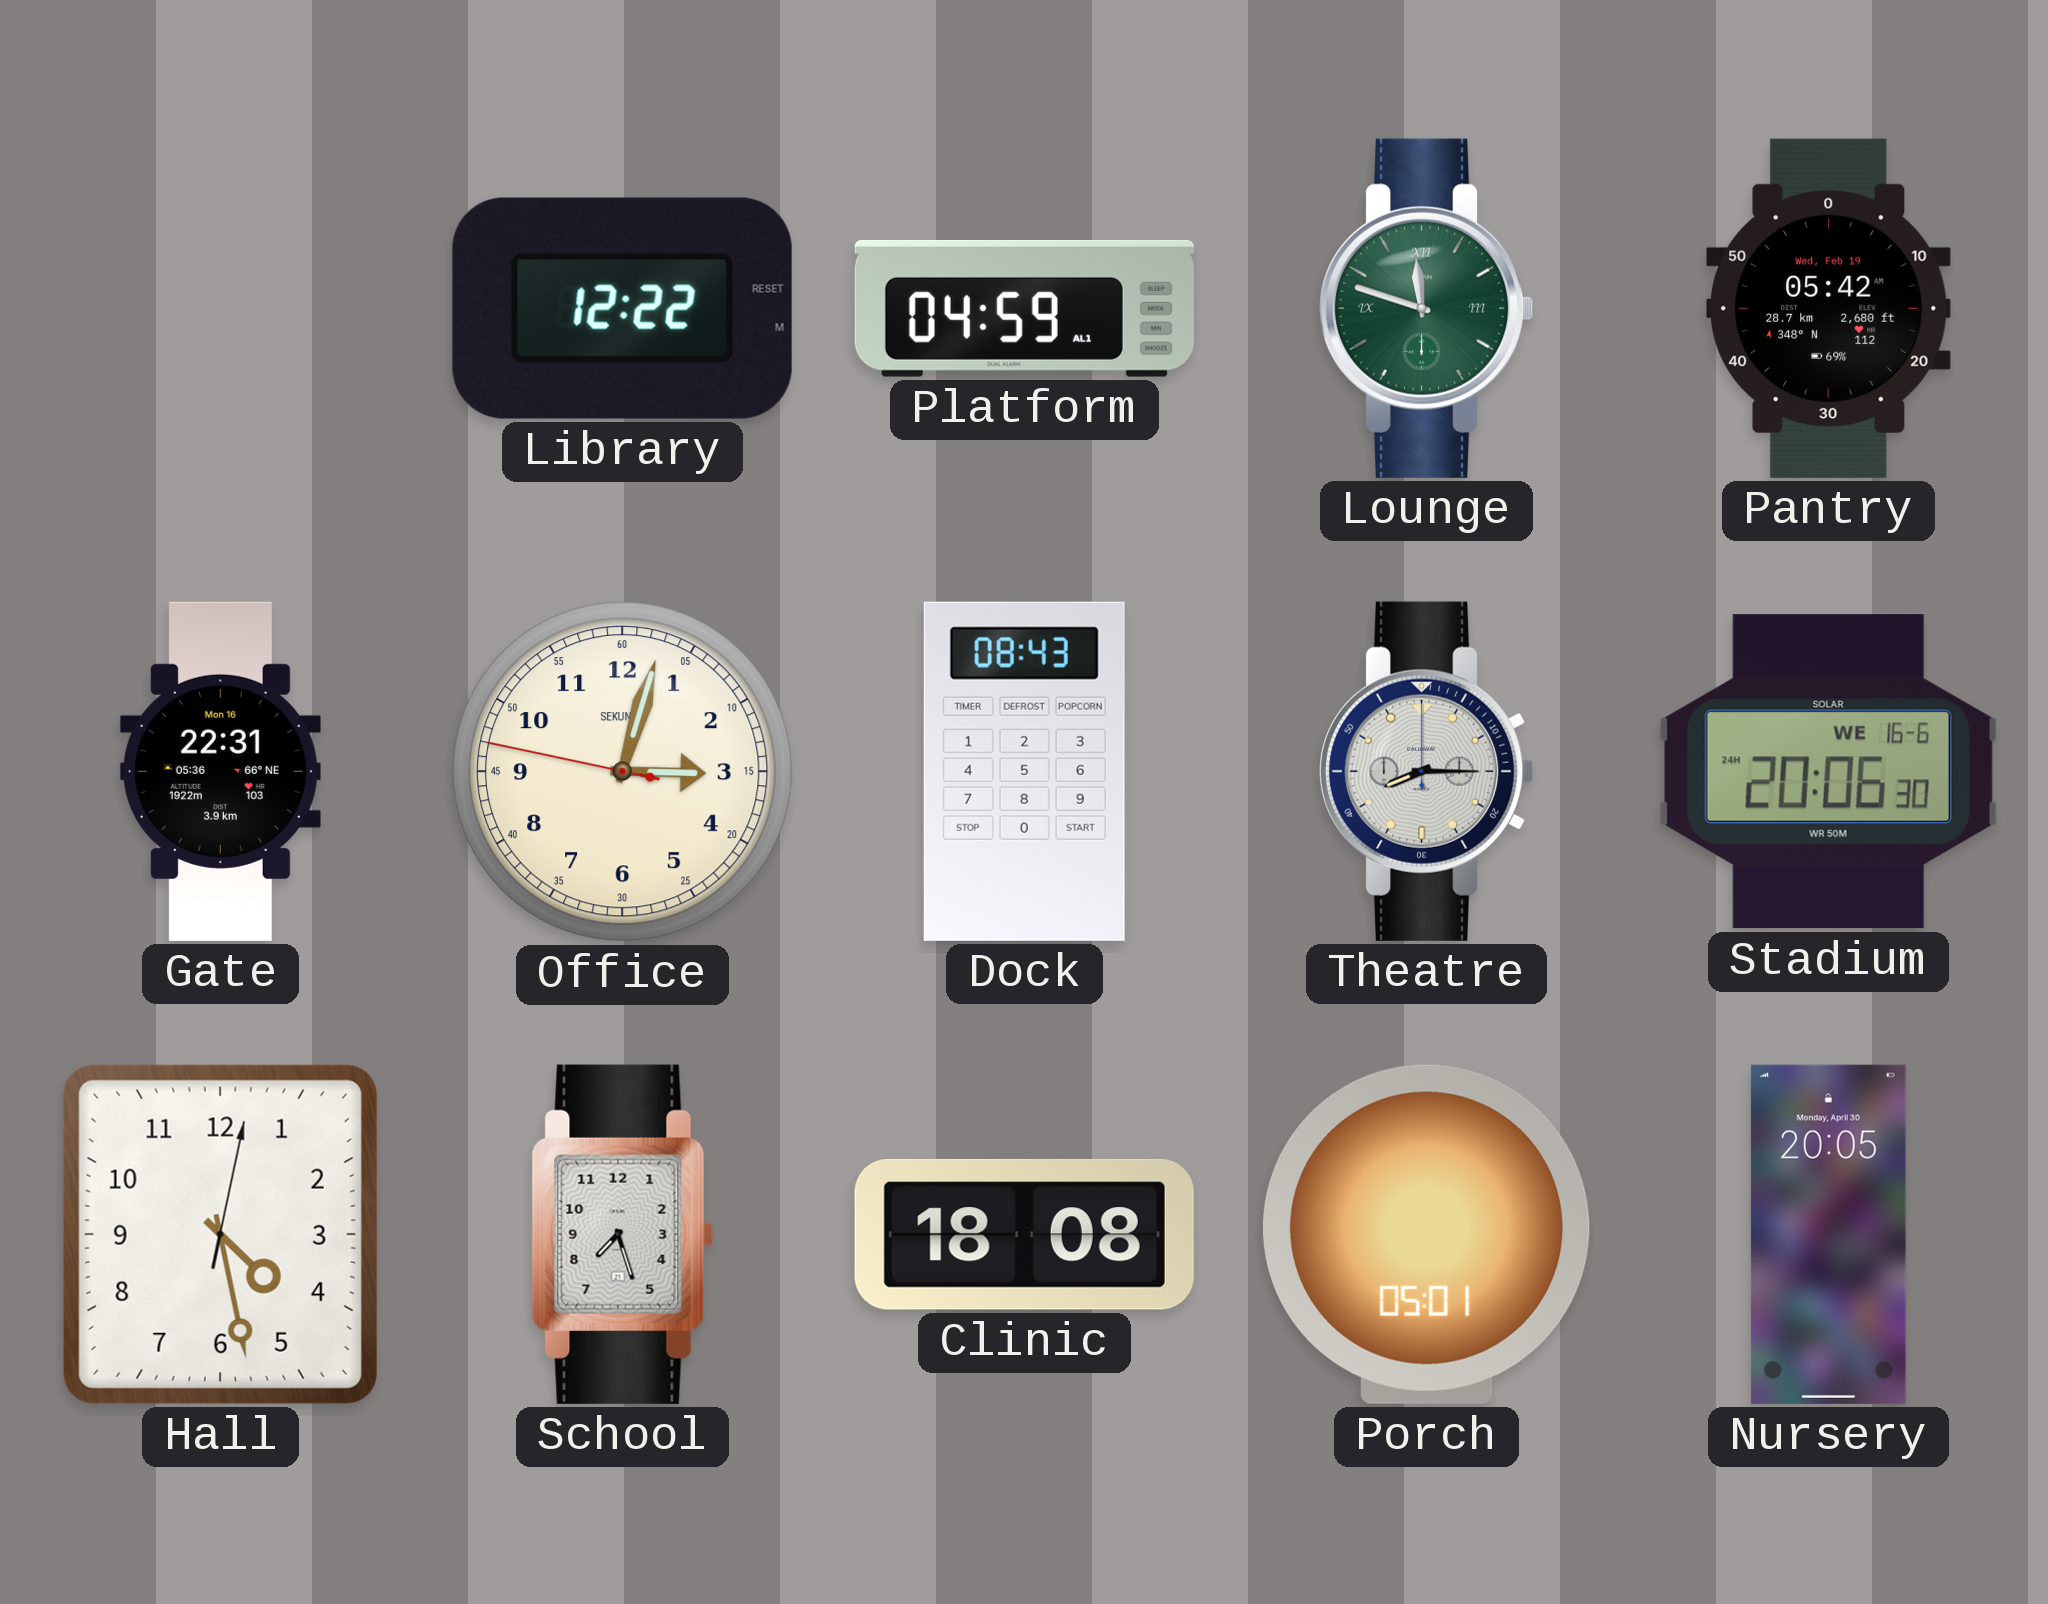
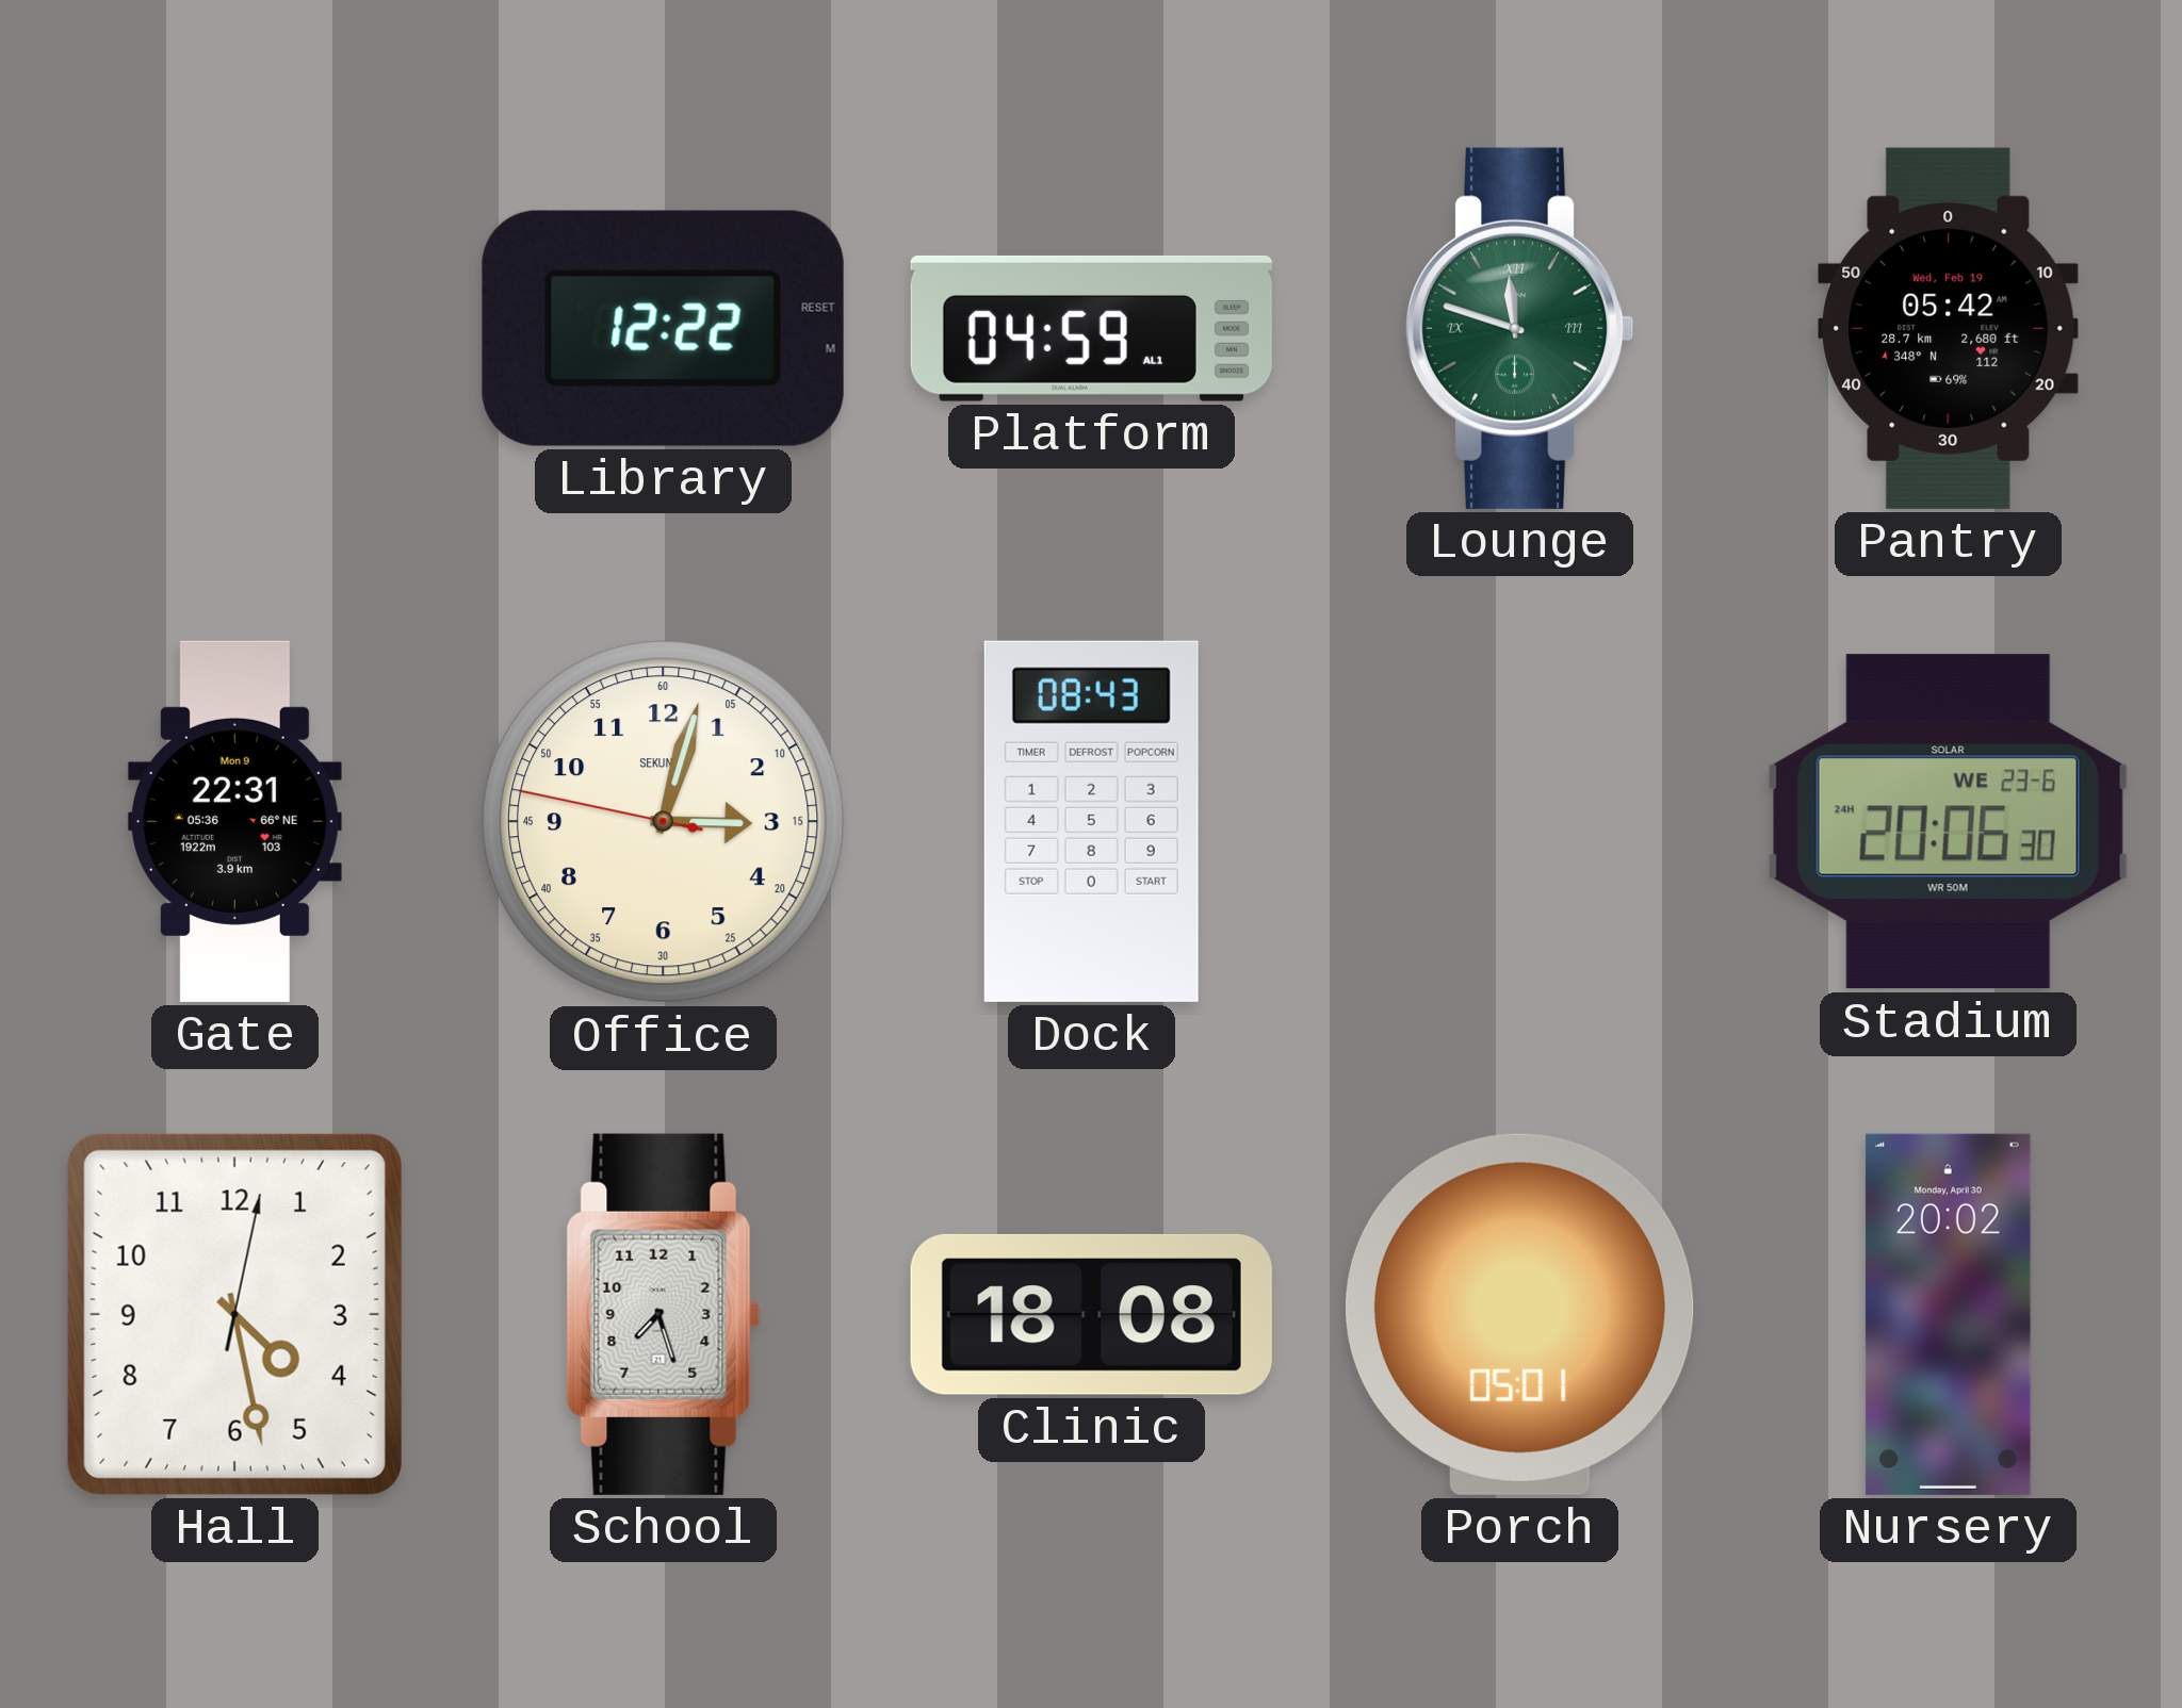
Gate date: Mon 16 -> Mon 9
Theatre: 8:15 -> none
Stadium date: WE 16-6 -> WE 23-6
Nursery: 20:05 -> 20:02
